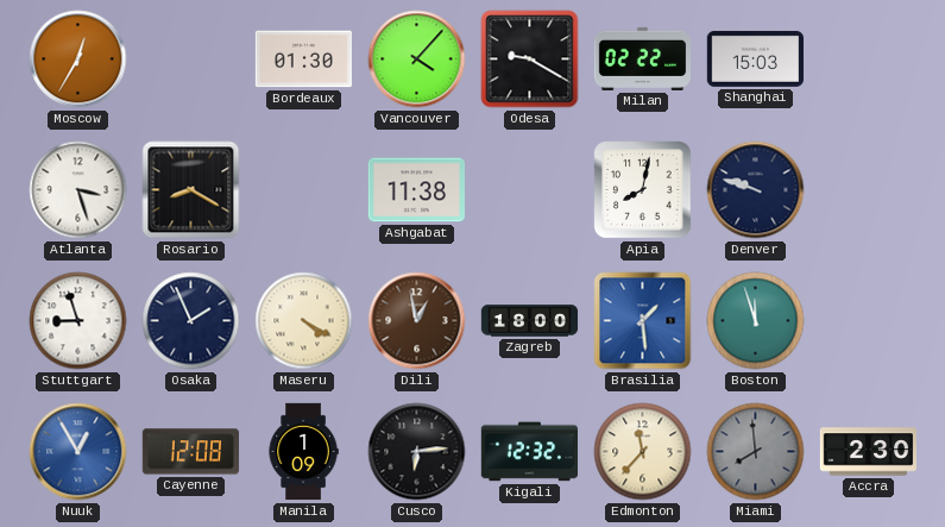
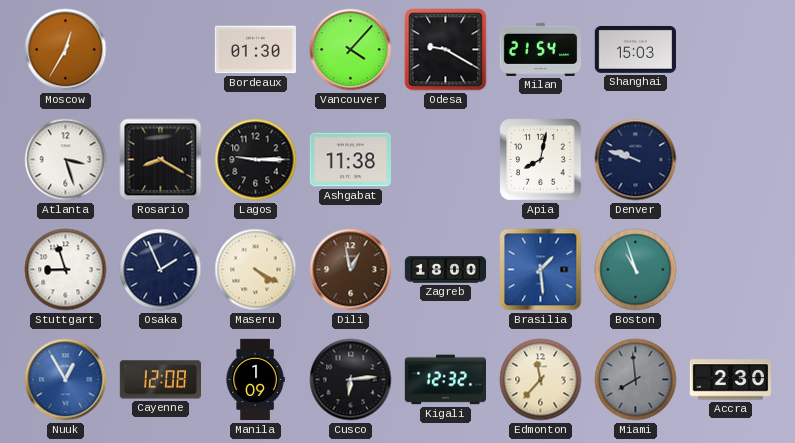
Milan: 02:22 -> 21:54
Lagos: none -> 9:15
Boston: 11:57 -> 10:57
